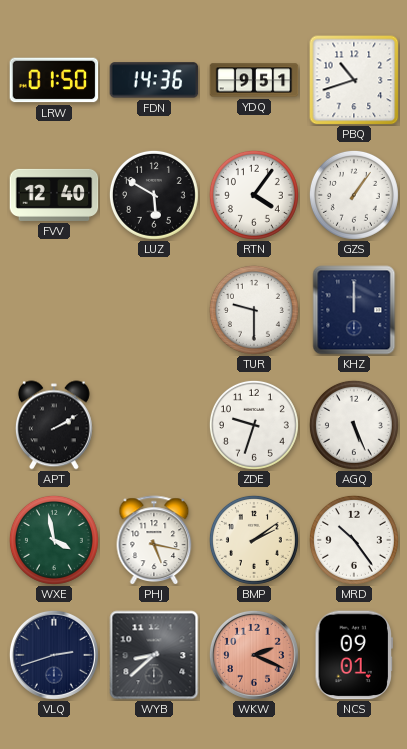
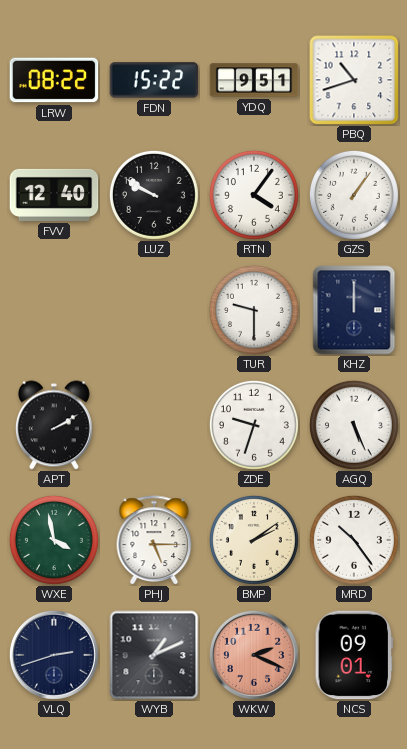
LRW: 01:50 -> 08:22
FDN: 14:36 -> 15:22
LUZ: 5:50 -> 9:50
PHJ: 5:17 -> 5:15
WYB: 8:38 -> 1:11
